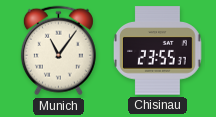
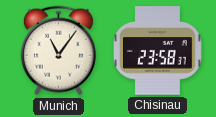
Chisinau: 23:55 -> 23:58
